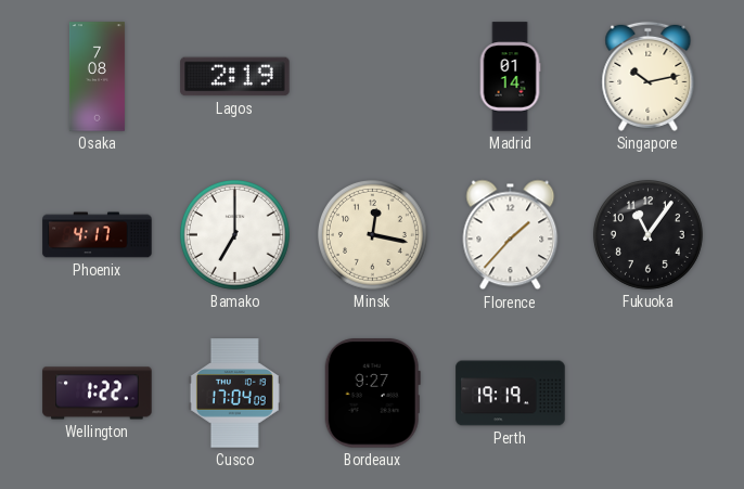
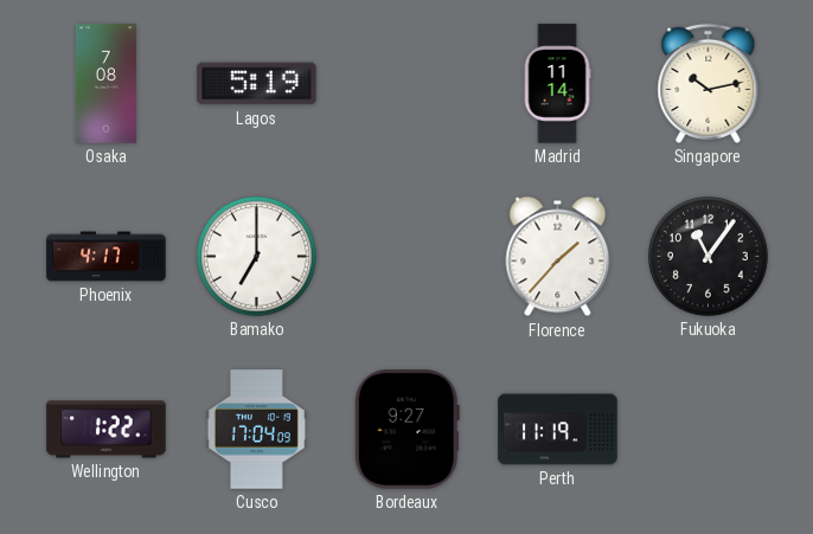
Lagos: 2:19 -> 5:19
Madrid: 01:14 -> 11:14
Minsk: 12:17 -> none
Perth: 19:19 -> 11:19
